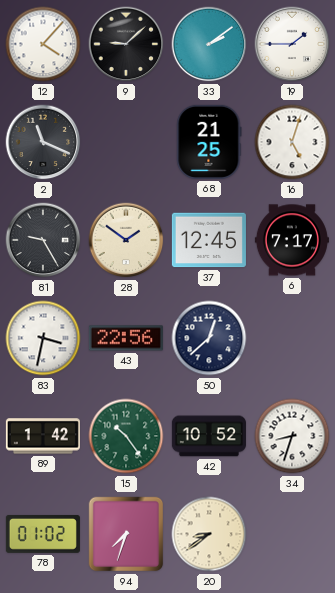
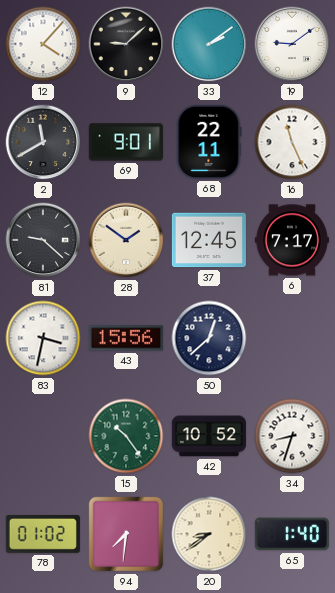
19: 1:45 -> 9:09
2: 11:19 -> 11:40
69: none -> 9:01
68: 21:25 -> 22:11
16: 5:03 -> 11:26
81: 9:25 -> 9:22
43: 22:56 -> 15:56
89: 1:42 -> none
94: 7:33 -> 7:31
65: none -> 1:40
